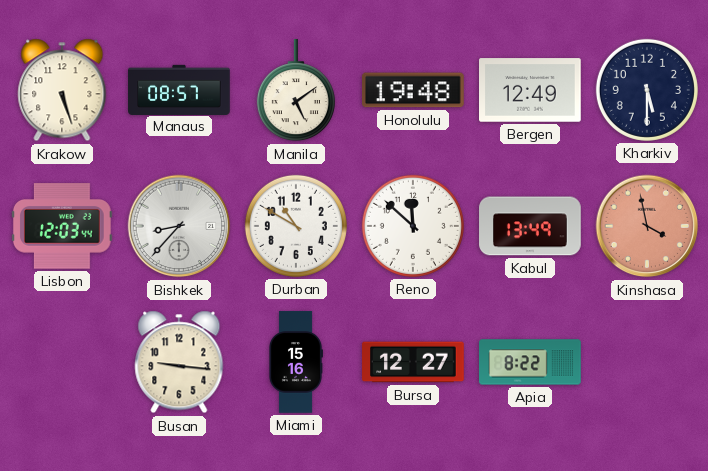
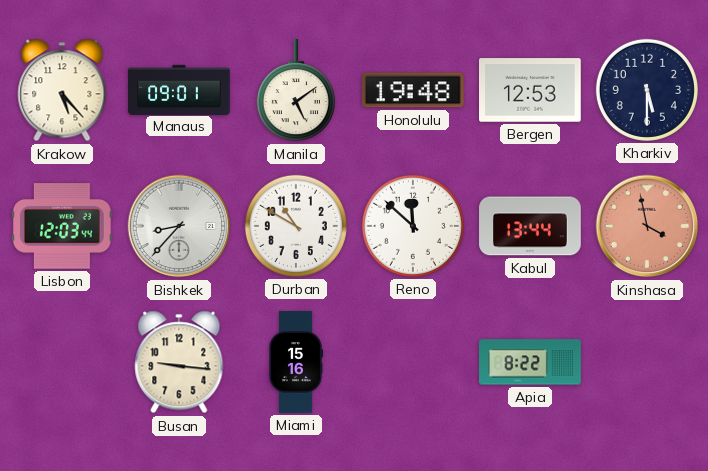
Krakow: 5:27 -> 5:23
Manaus: 08:57 -> 09:01
Bergen: 12:49 -> 12:53
Kabul: 13:49 -> 13:44
Bursa: 12:27 -> none
